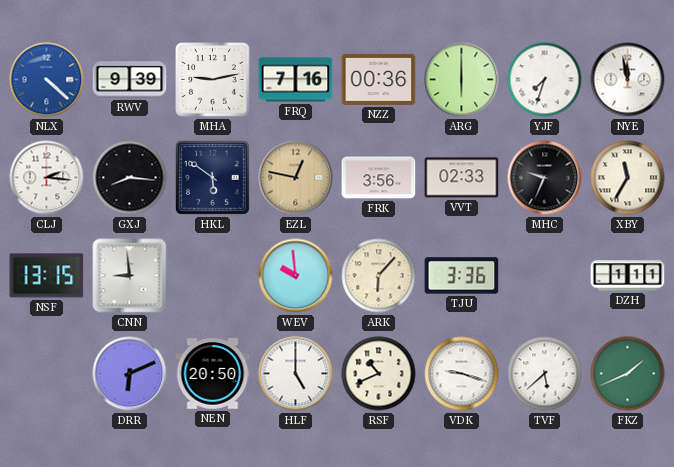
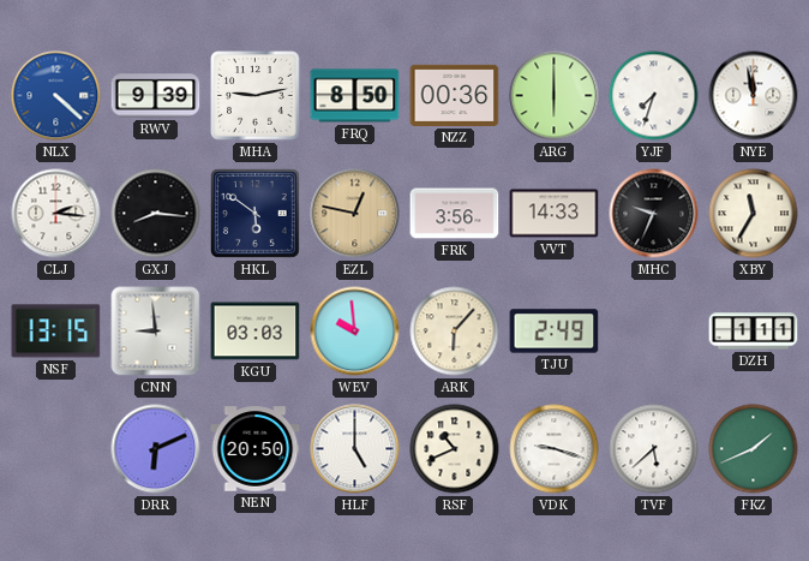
FRQ: 7:16 -> 8:50
VVT: 02:33 -> 14:33
KGU: none -> 03:03
TJU: 3:36 -> 2:49
